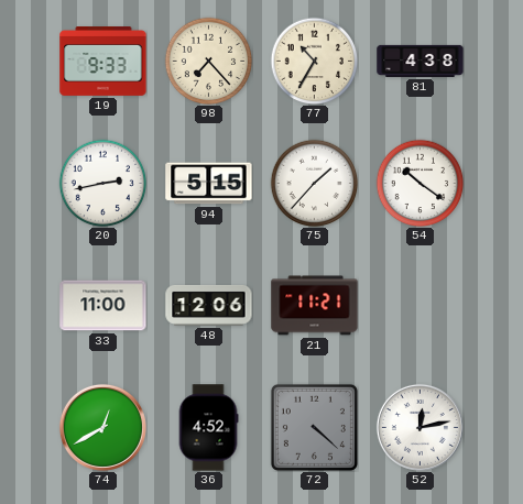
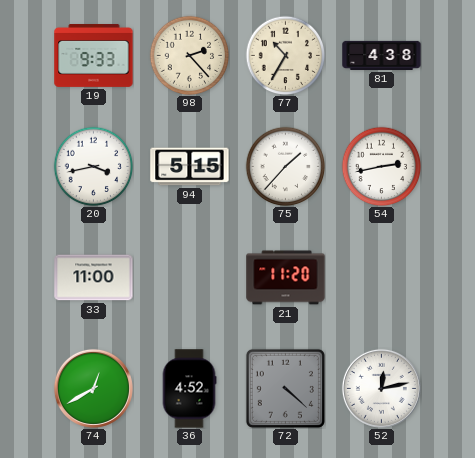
98: 7:23 -> 2:23
20: 2:43 -> 3:43
54: 10:21 -> 2:43
48: 12:06 -> none
21: 11:21 -> 11:20
